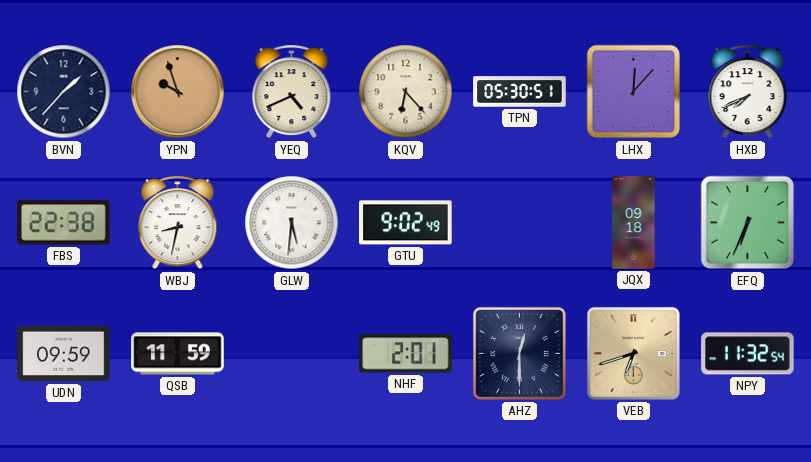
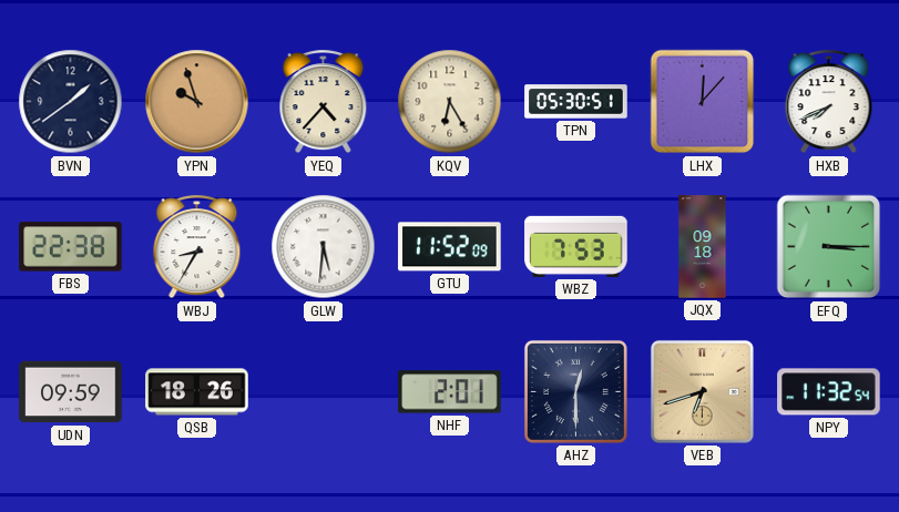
BVN: 1:37 -> 1:39
YEQ: 4:41 -> 4:37
KQV: 6:23 -> 6:25
WBJ: 8:32 -> 8:35
GTU: 9:02 -> 11:52
WBZ: none -> 7:53
EFQ: 6:34 -> 3:15
QSB: 11:59 -> 18:26
